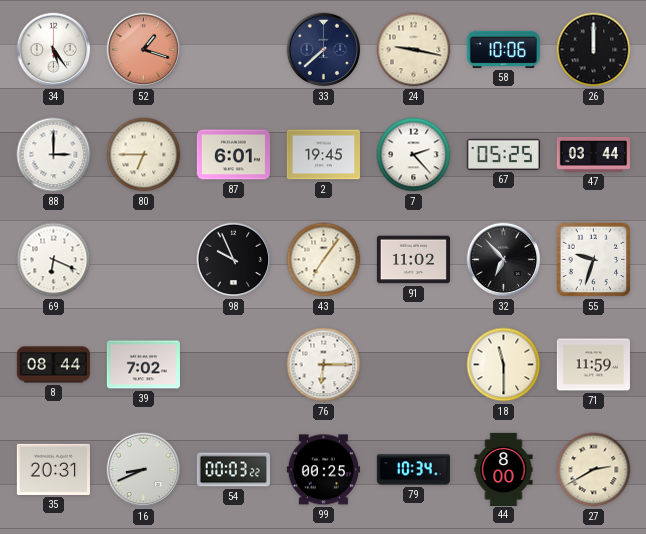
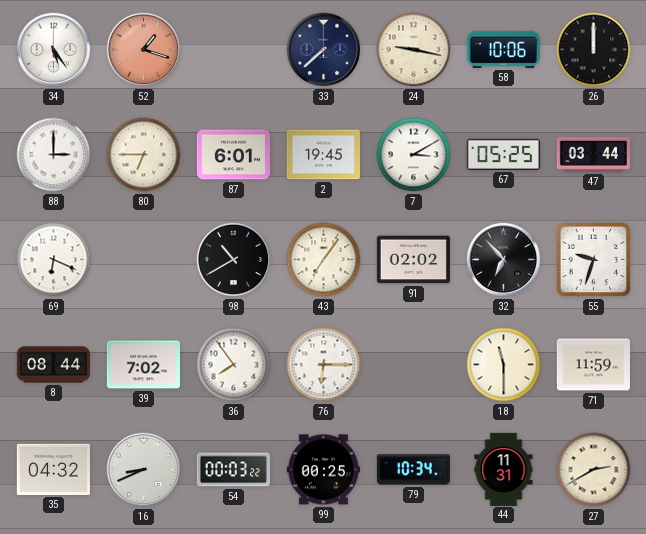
7: 2:23 -> 3:10
98: 9:56 -> 10:40
91: 11:02 -> 02:02
36: none -> 7:54
35: 20:31 -> 04:32
44: 8:00 -> 11:31
